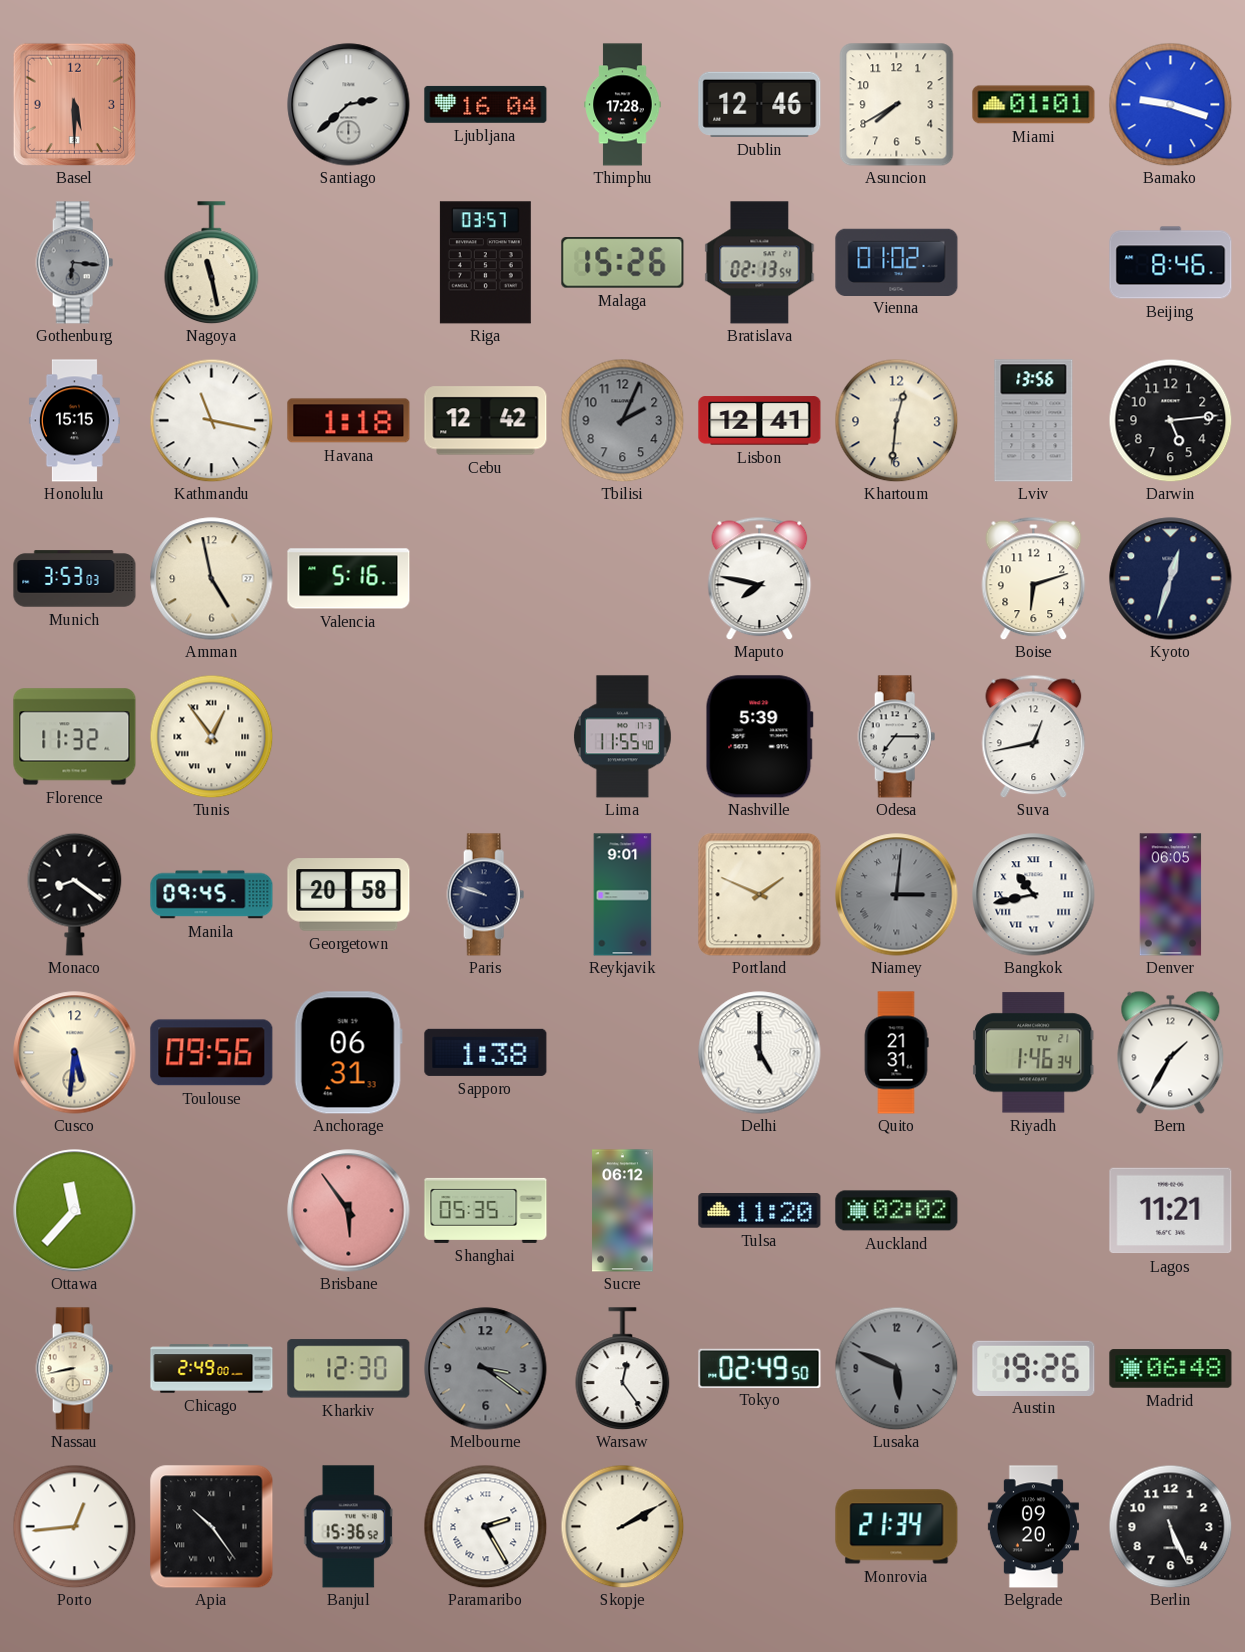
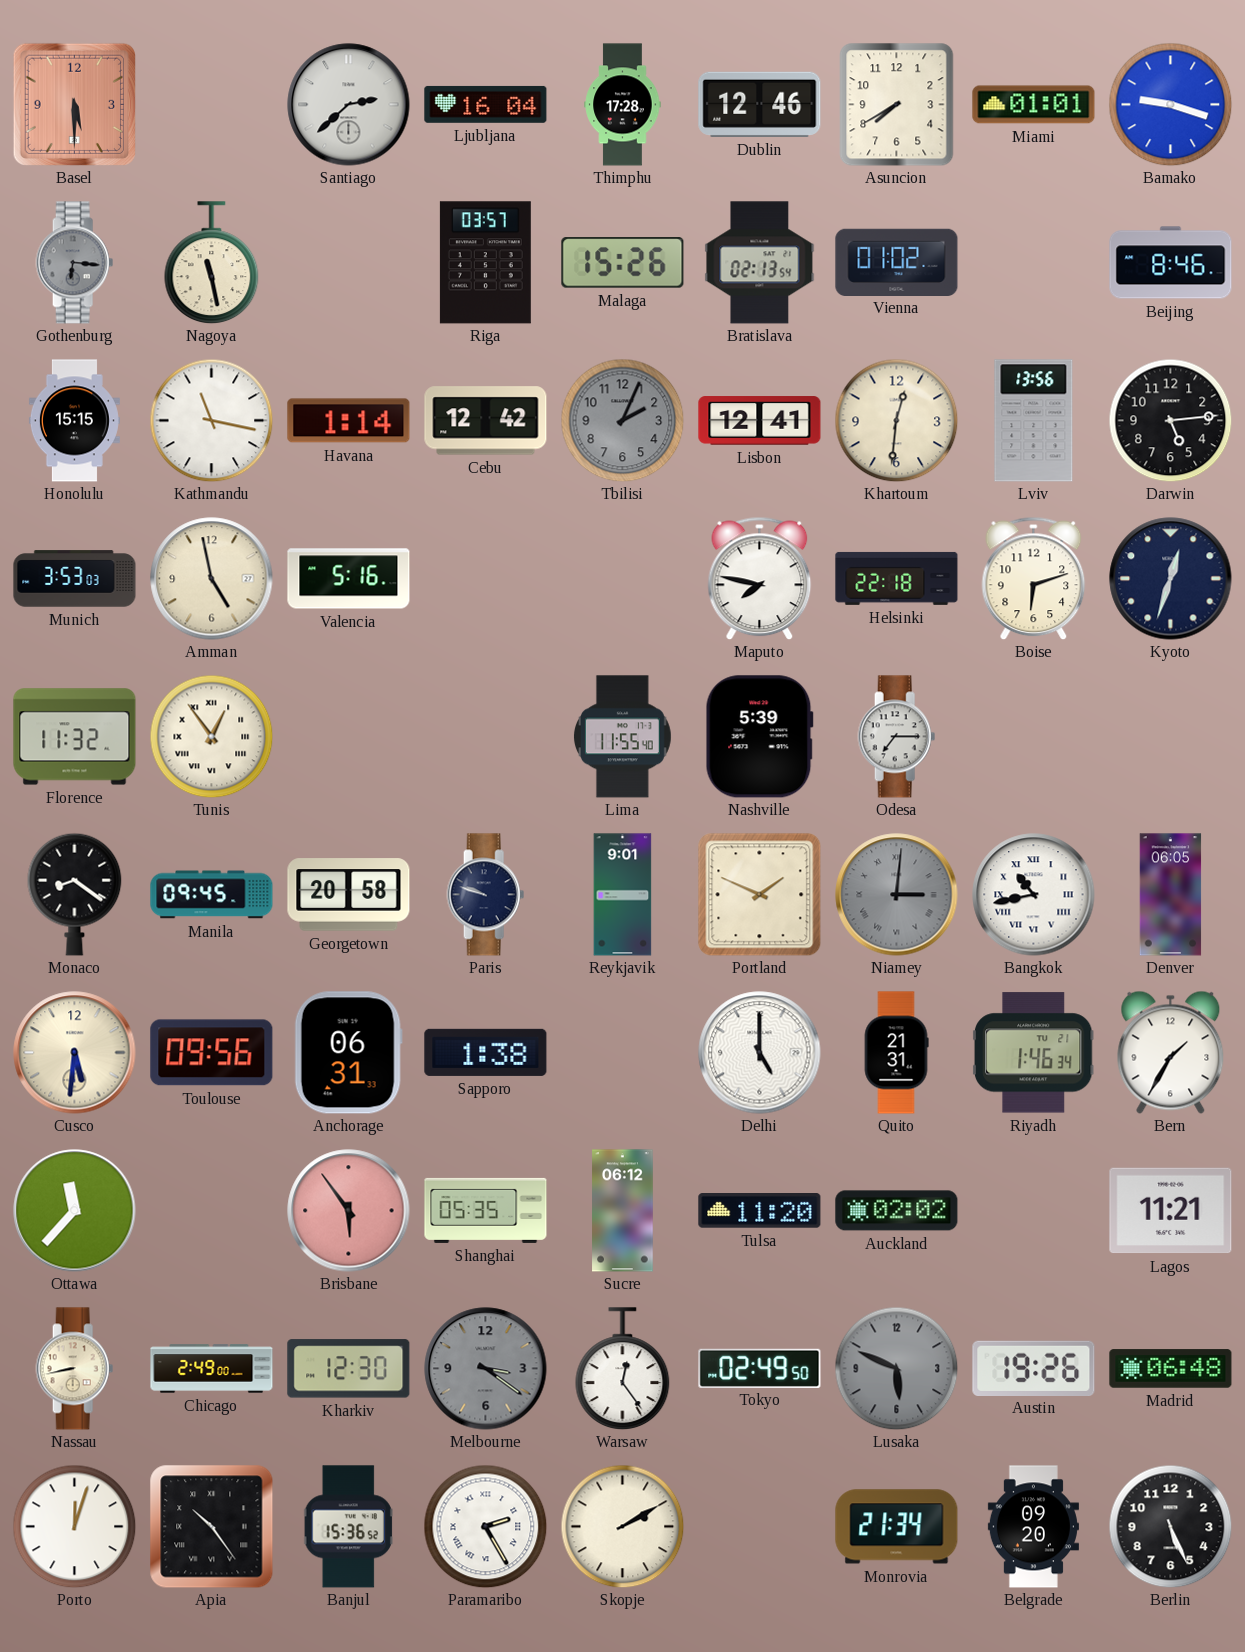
Havana: 1:18 -> 1:14
Helsinki: none -> 22:18
Suva: 12:43 -> none
Porto: 12:44 -> 12:03
